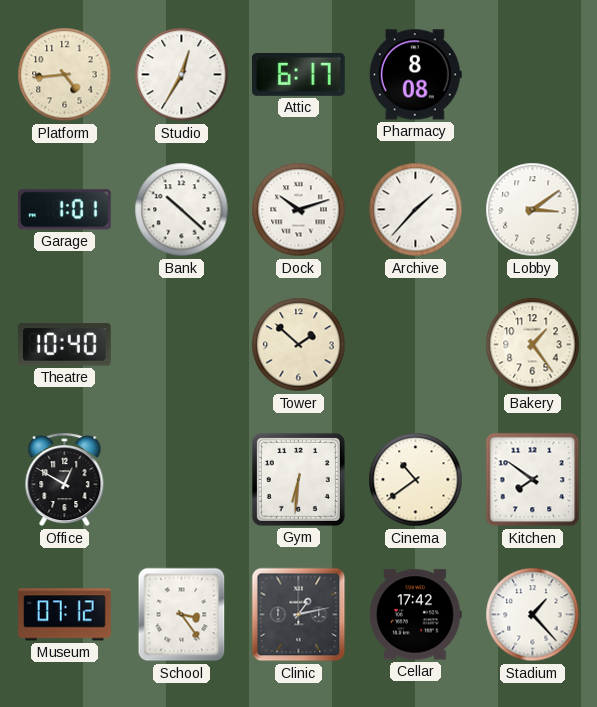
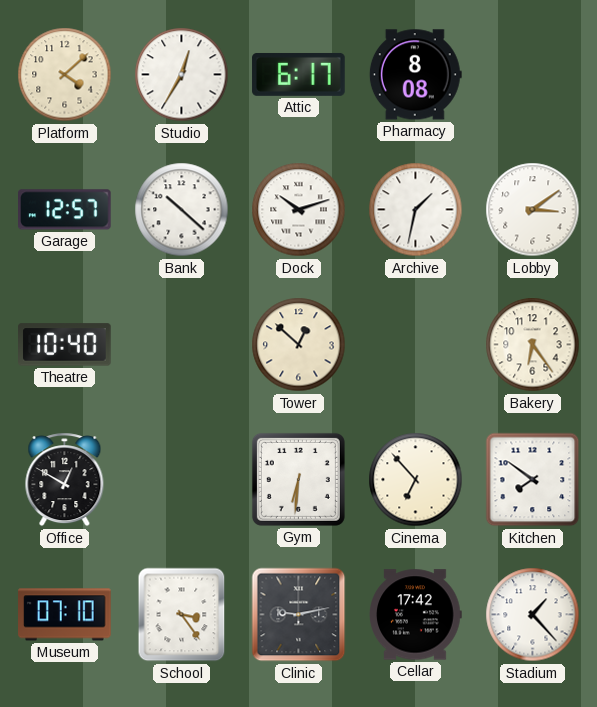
Platform: 4:44 -> 4:08
Garage: 1:01 -> 12:57
Archive: 1:37 -> 1:32
Tower: 1:52 -> 12:52
Bakery: 1:24 -> 6:24
Cinema: 10:39 -> 6:53
Museum: 07:12 -> 07:10
Clinic: 1:13 -> 9:13
